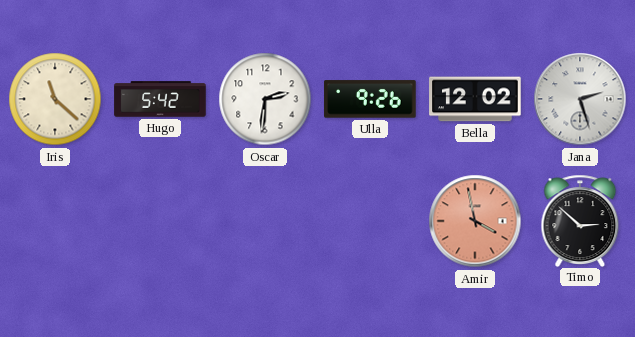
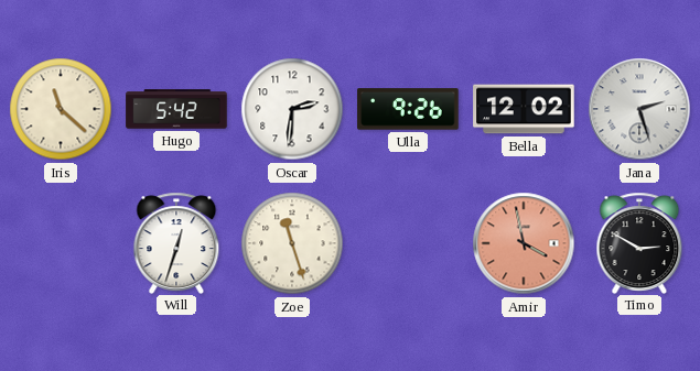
Will: none -> 12:33
Zoe: none -> 11:27
Timo: 2:52 -> 2:50
